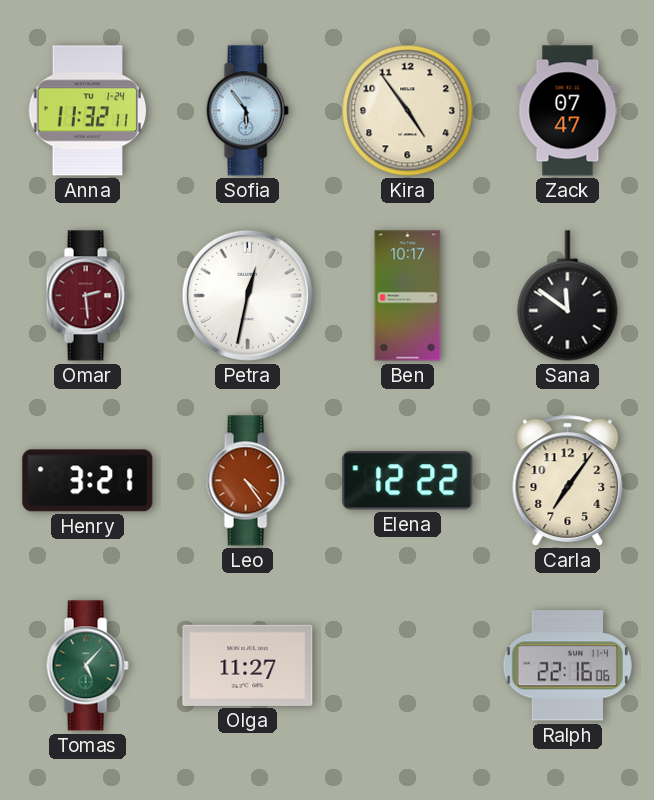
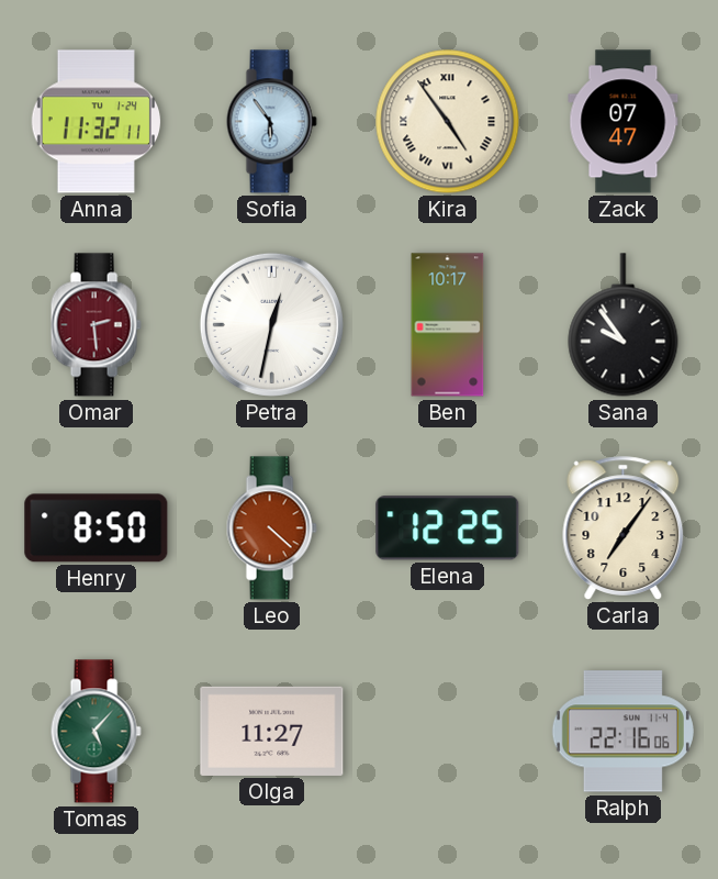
Kira numerals: Arabic -> Roman
Sana: 11:51 -> 9:54
Henry: 3:21 -> 8:50
Leo: 4:24 -> 4:22
Elena: 12:22 -> 12:25
